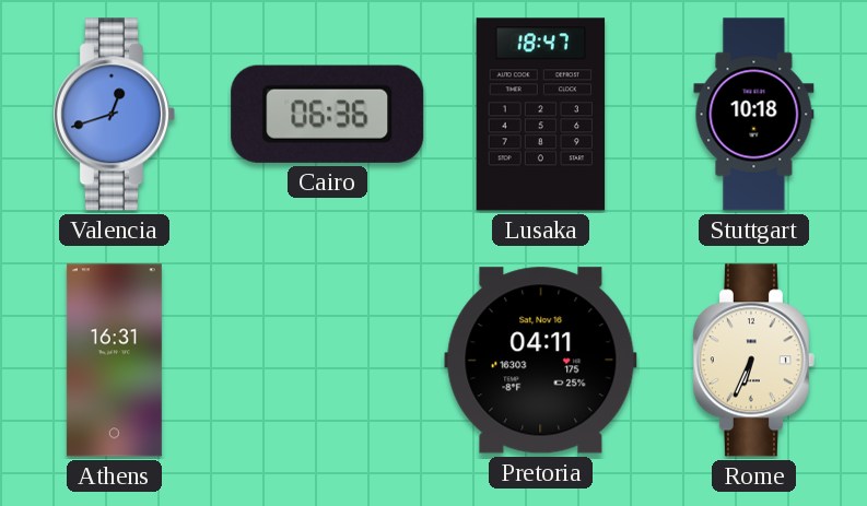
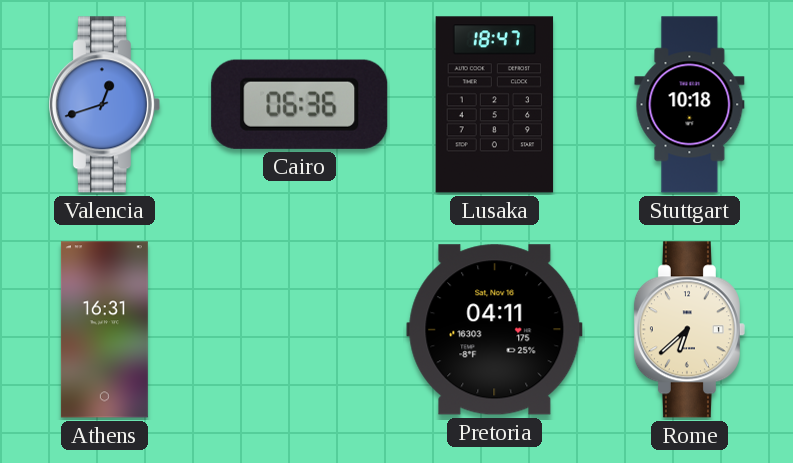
Rome: 6:34 -> 6:38
